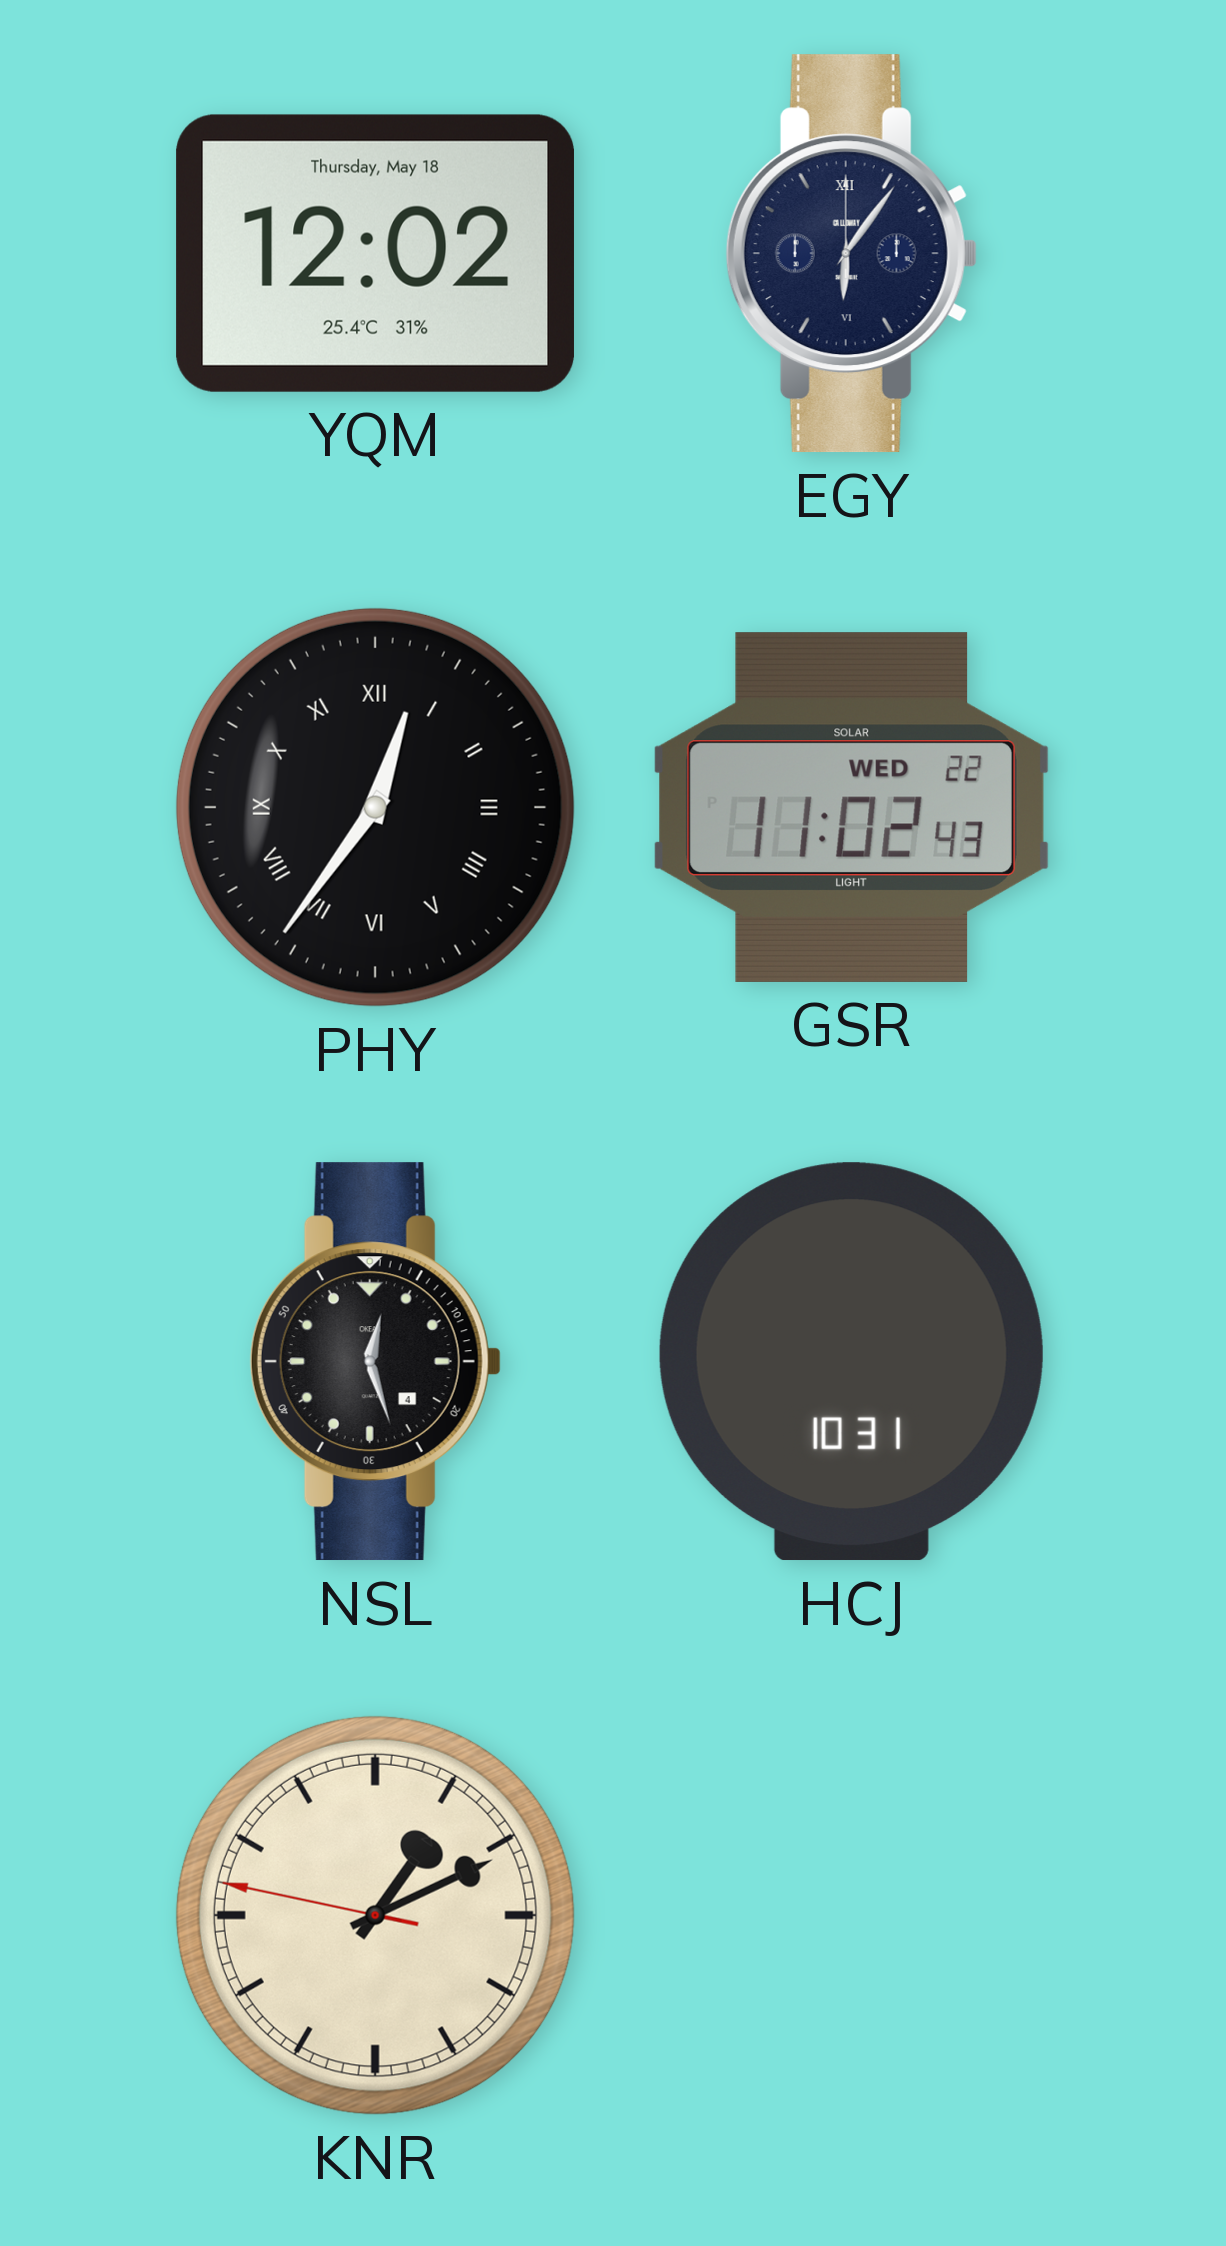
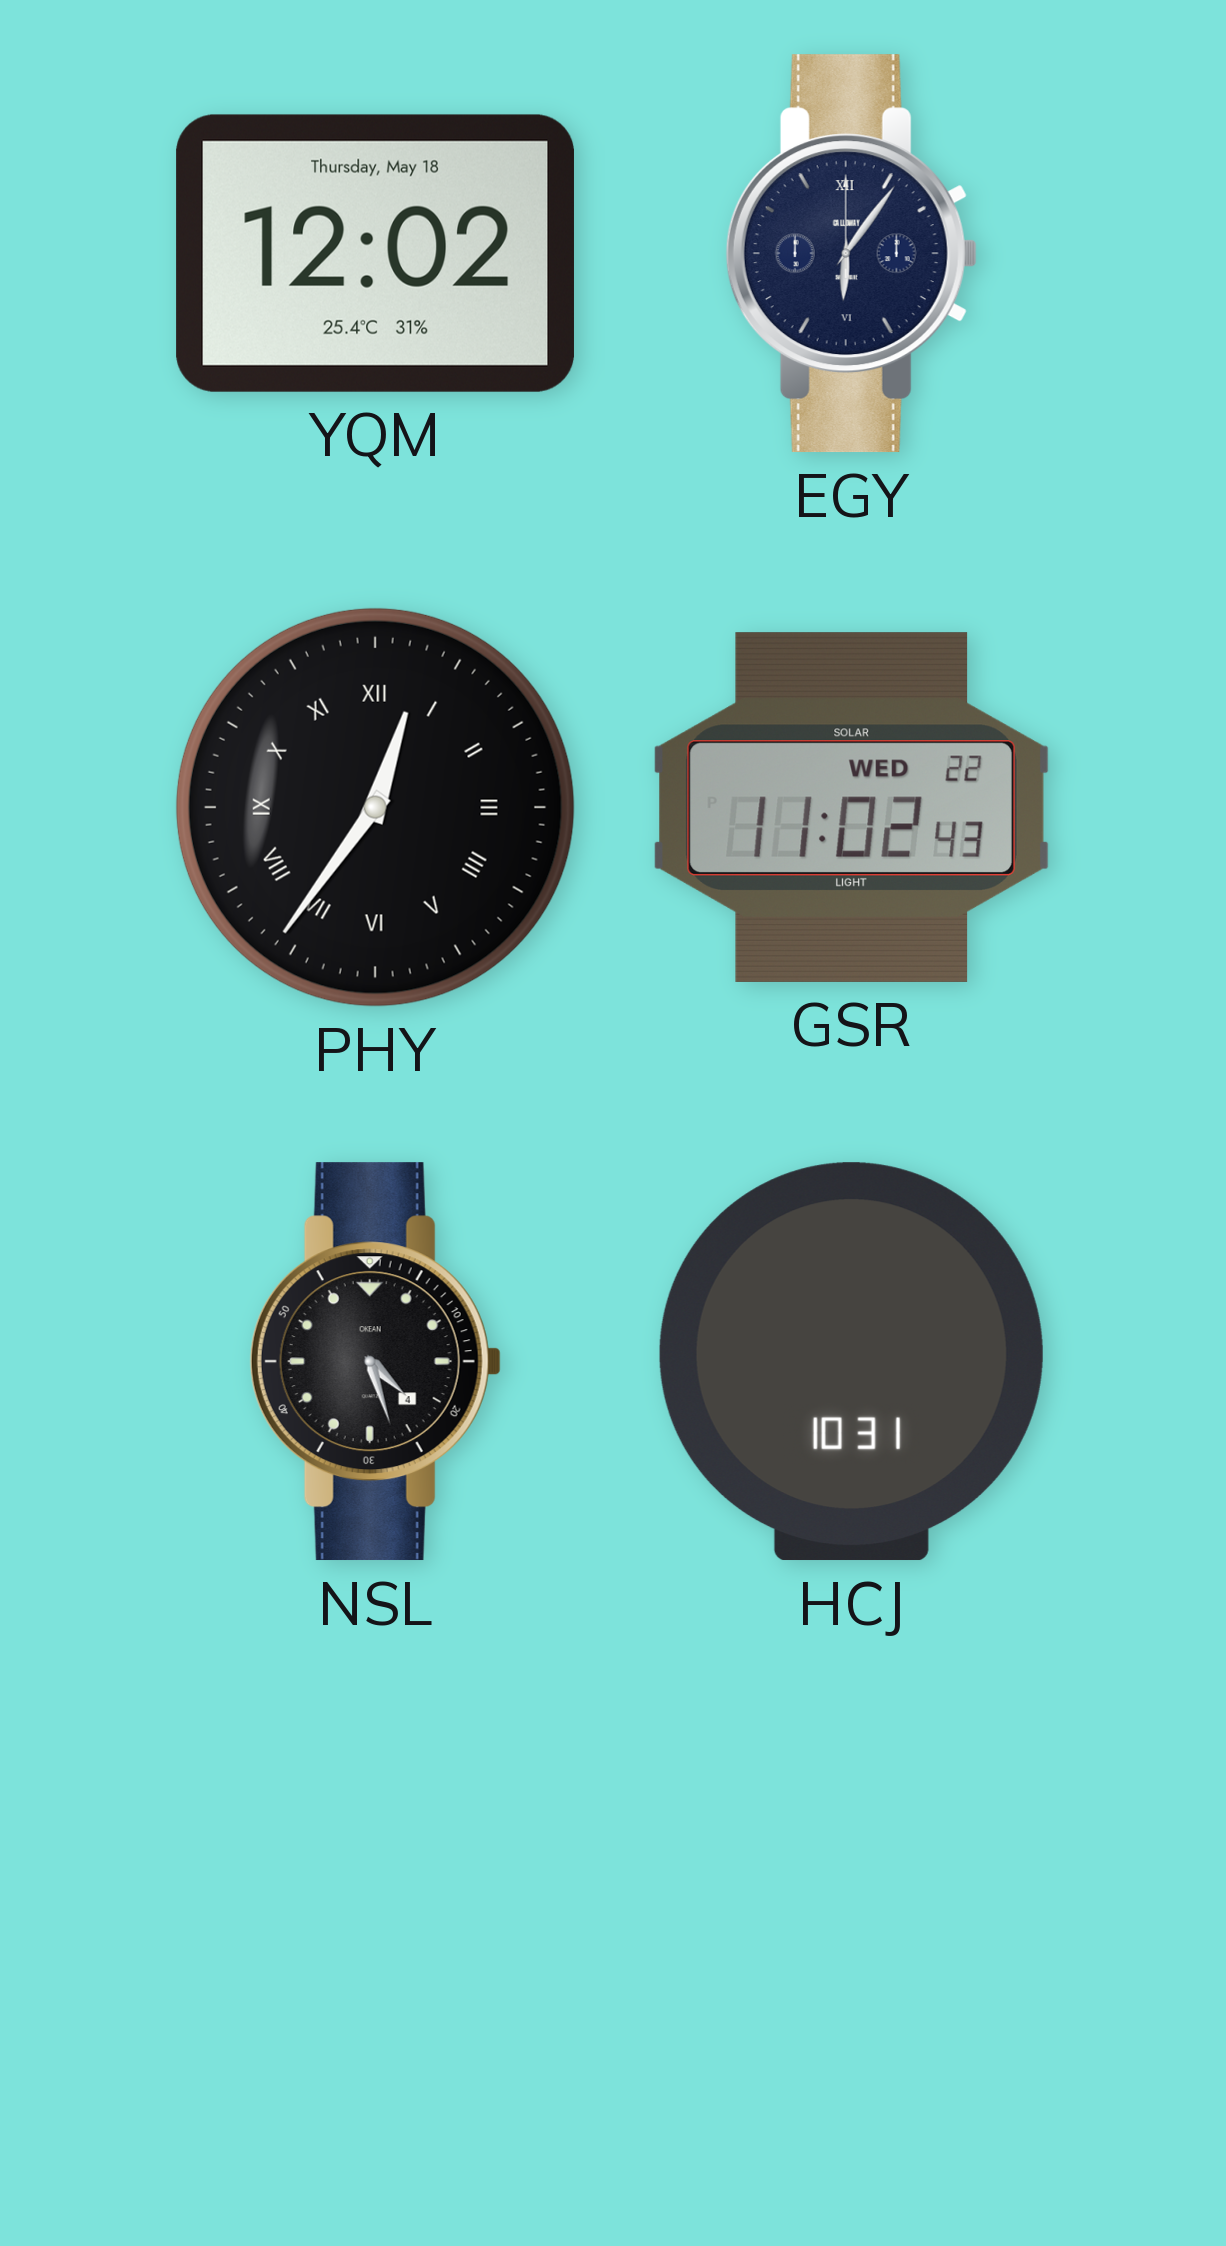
NSL: 12:27 -> 4:27
KNR: 1:10 -> none
